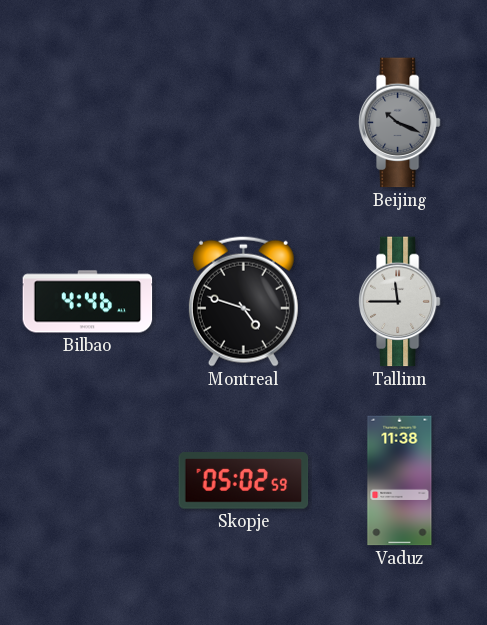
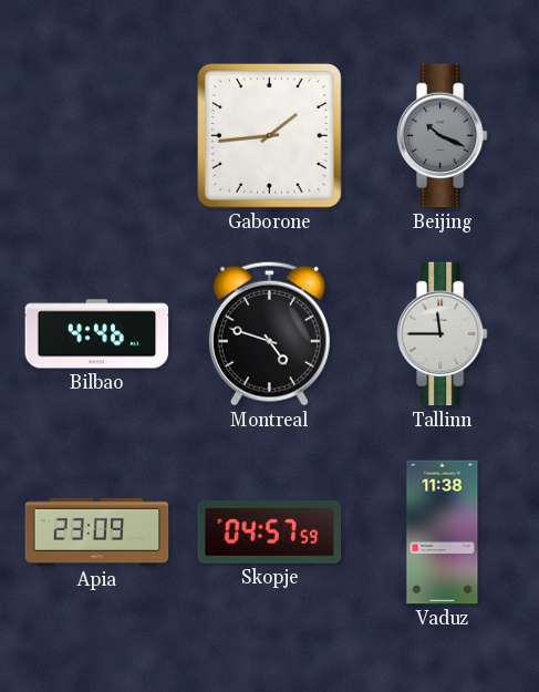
Gaborone: none -> 1:44
Apia: none -> 23:09
Skopje: 05:02 -> 04:57
